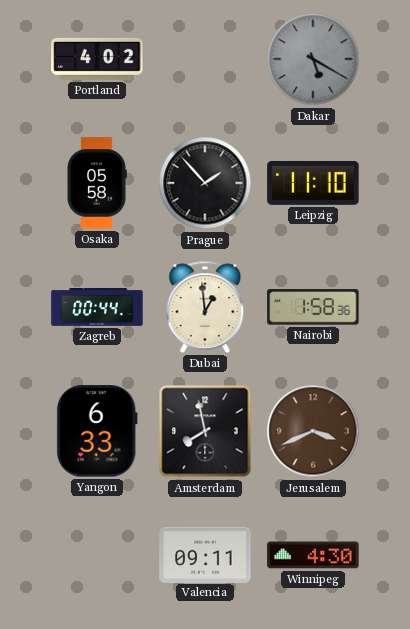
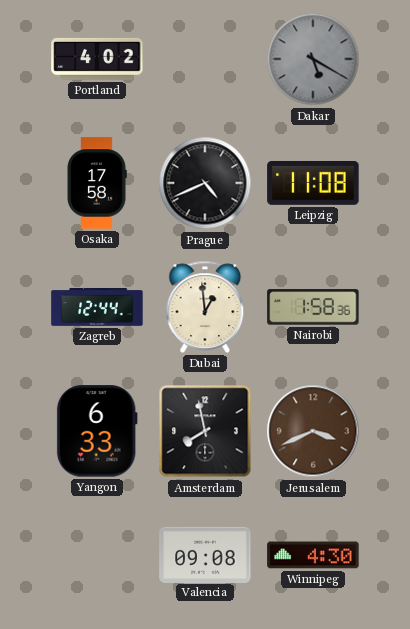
Osaka: 05:58 -> 17:58
Prague: 1:53 -> 4:41
Leipzig: 11:10 -> 11:08
Zagreb: 00:44 -> 12:44
Valencia: 09:11 -> 09:08
